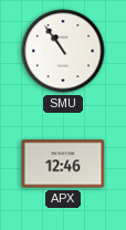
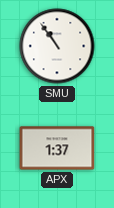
APX: 12:46 -> 1:37
